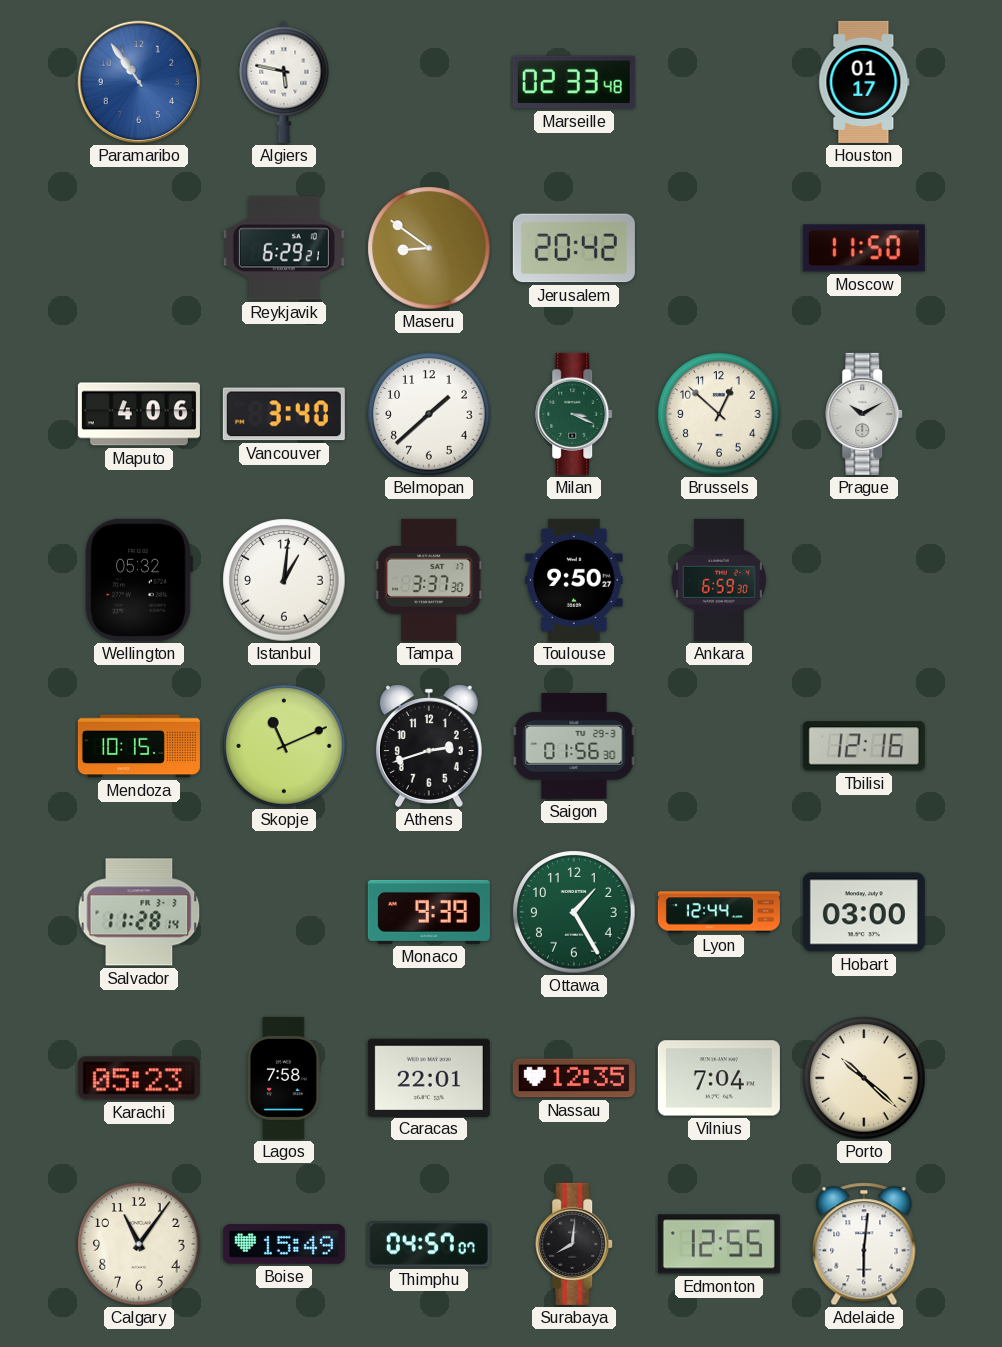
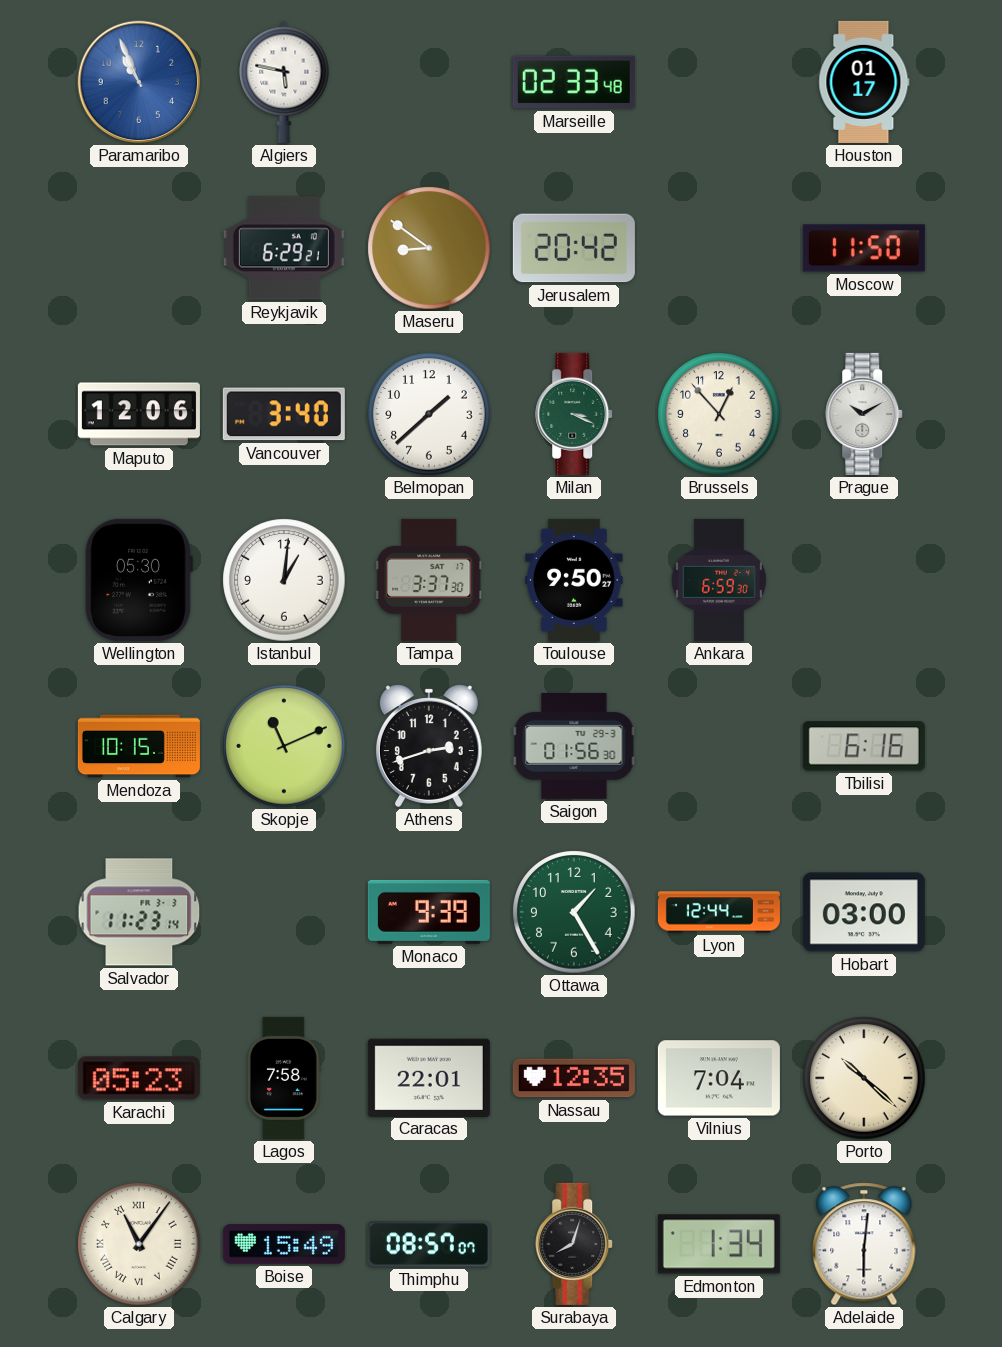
Paramaribo: 10:54 -> 10:56
Maputo: 4:06 -> 12:06
Brussels: 12:52 -> 12:53
Wellington: 05:32 -> 05:30
Tbilisi: 12:16 -> 6:16
Salvador: 11:28 -> 11:23
Calgary numerals: Arabic -> Roman
Thimphu: 04:57 -> 08:57
Surabaya: 8:01 -> 8:03
Edmonton: 12:55 -> 1:34
